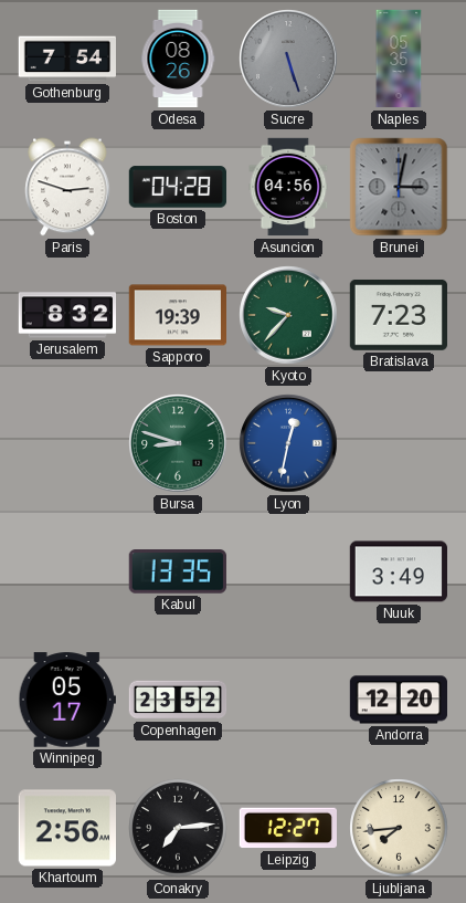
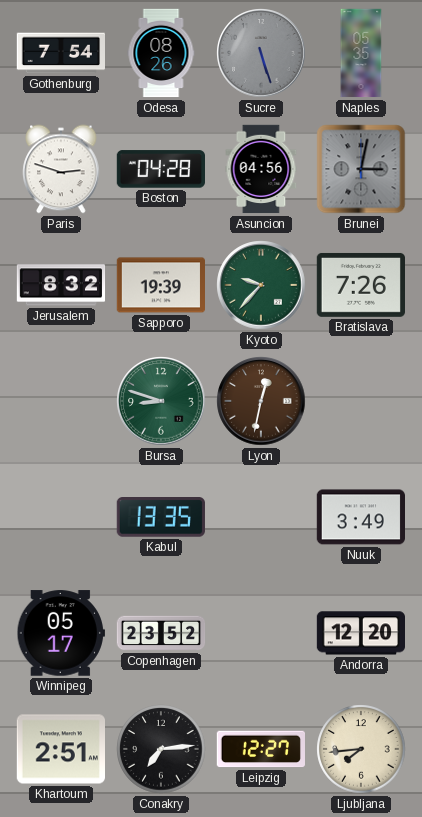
Bratislava: 7:23 -> 7:26
Lyon dial: blue -> brown
Khartoum: 2:56 -> 2:51
